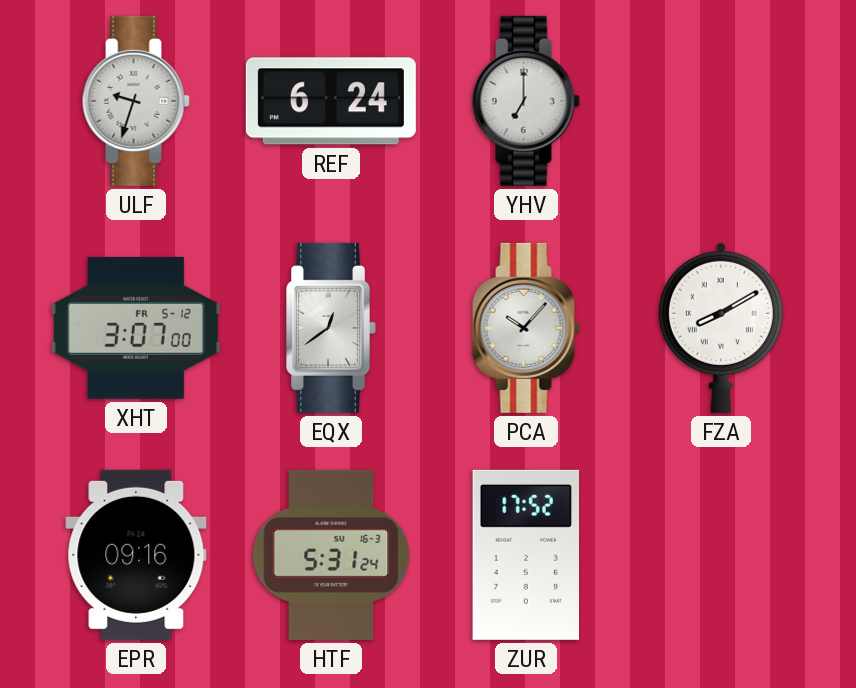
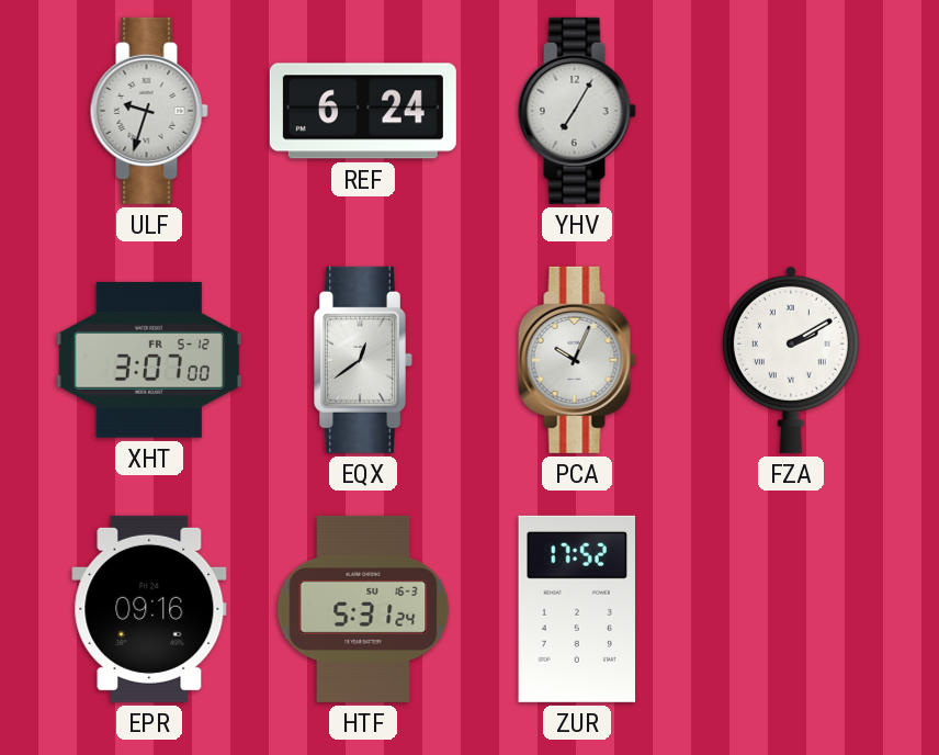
YHV: 7:00 -> 7:05
PCA: 10:07 -> 10:04
FZA: 8:10 -> 2:10
